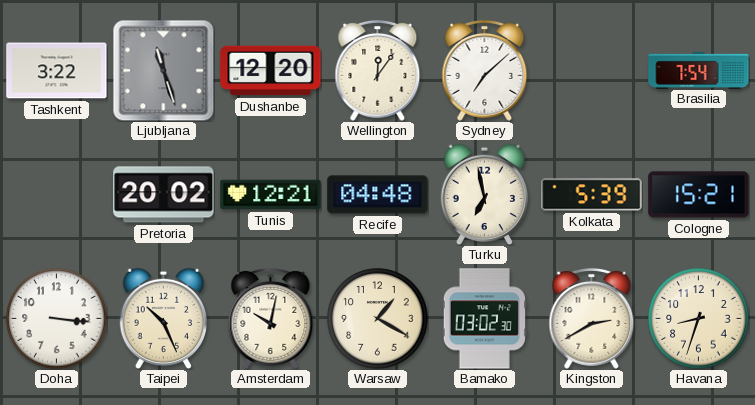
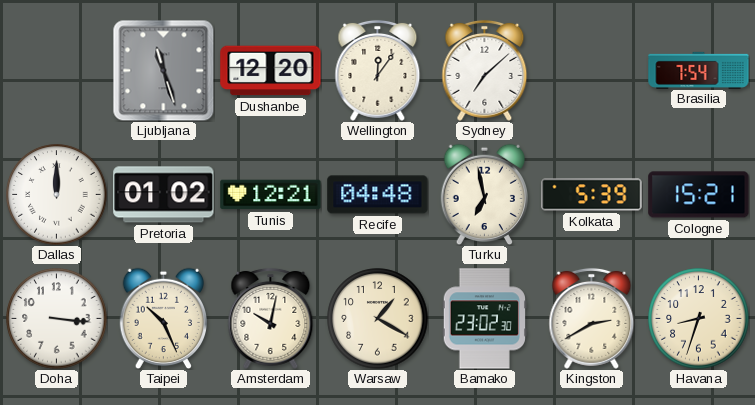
Tashkent: 3:22 -> none
Dallas: none -> 12:00
Pretoria: 20:02 -> 01:02
Bamako: 03:02 -> 23:02
